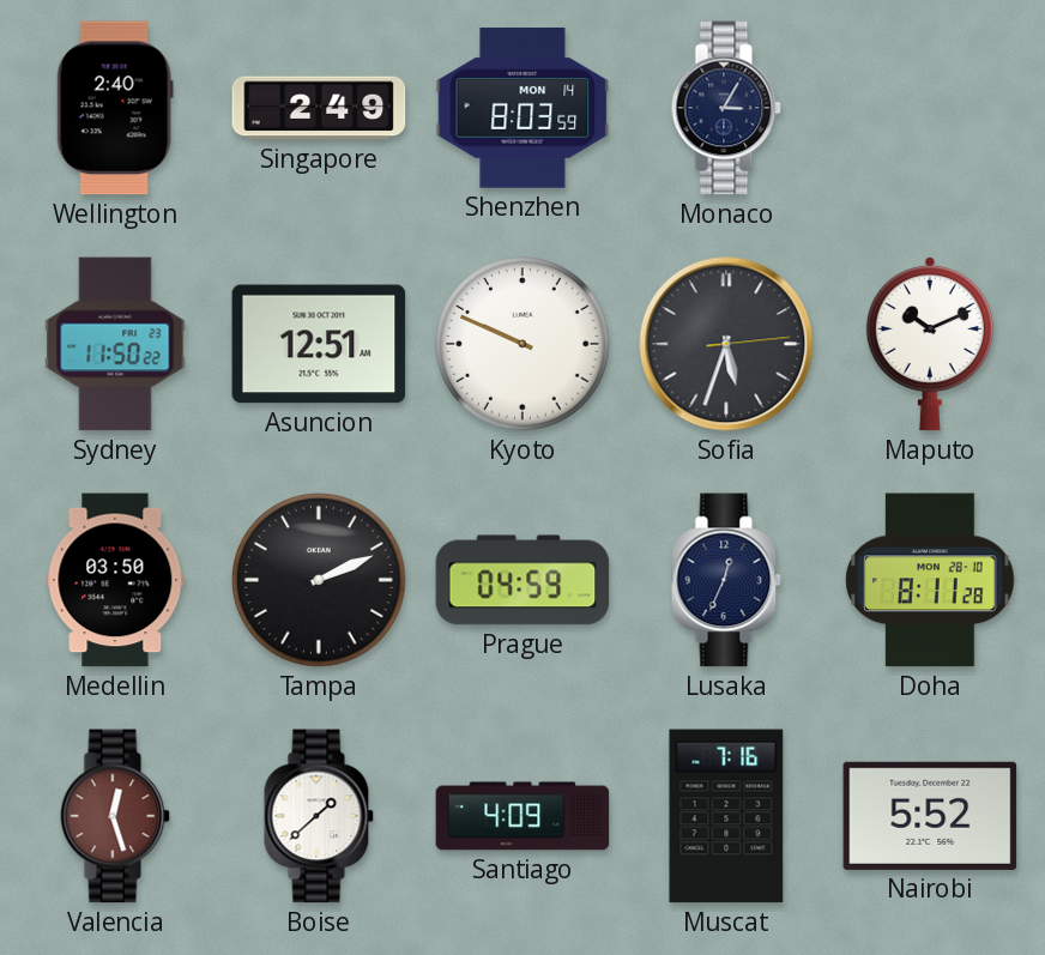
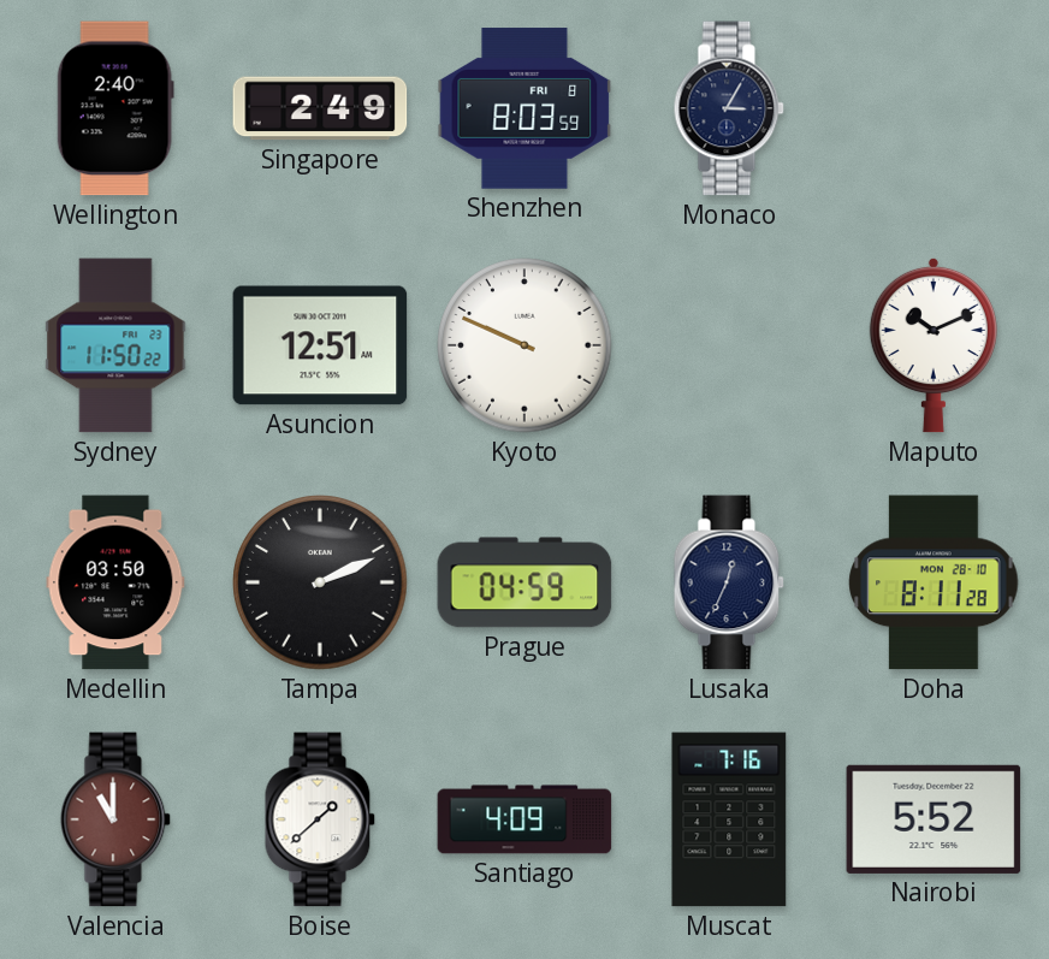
Shenzhen date: MON 14 -> FRI 8
Sofia: 5:33 -> none
Valencia: 12:27 -> 11:00
